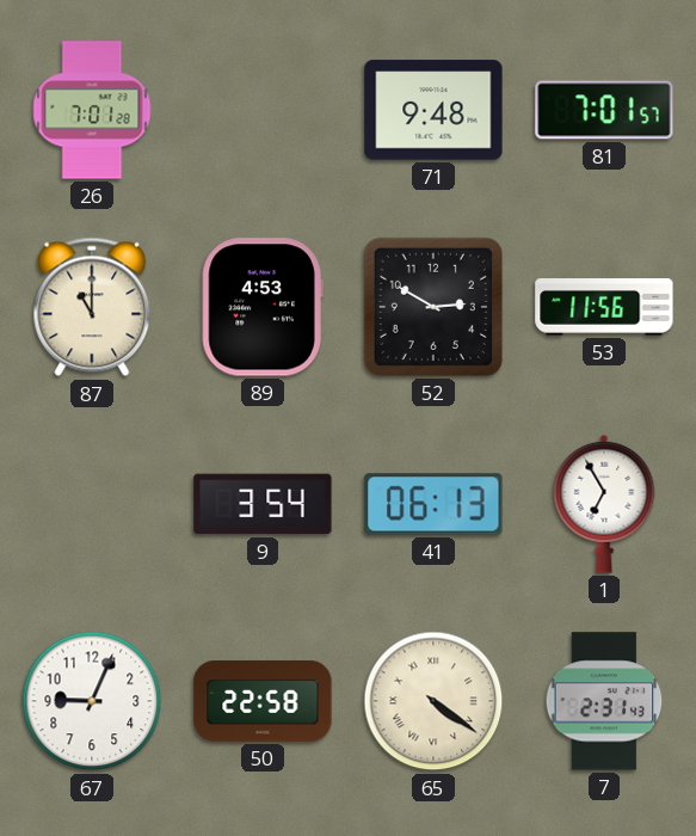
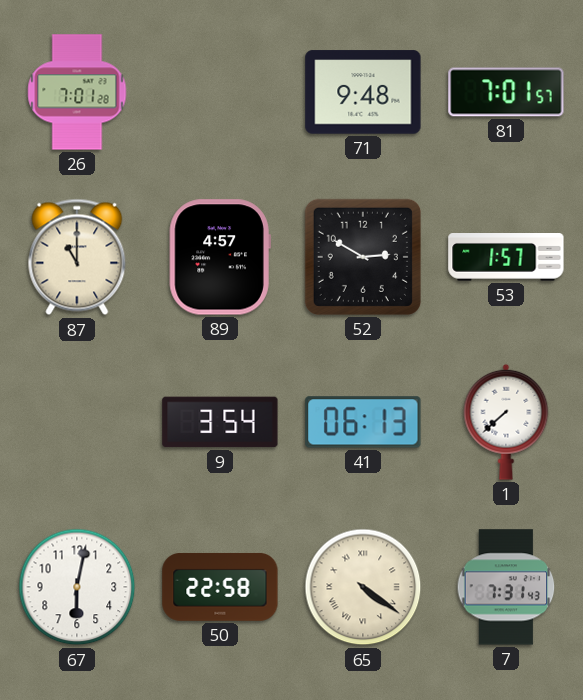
89: 4:53 -> 4:57
53: 11:56 -> 1:57
1: 6:55 -> 7:38
67: 9:04 -> 6:02
7: 2:31 -> 7:31
